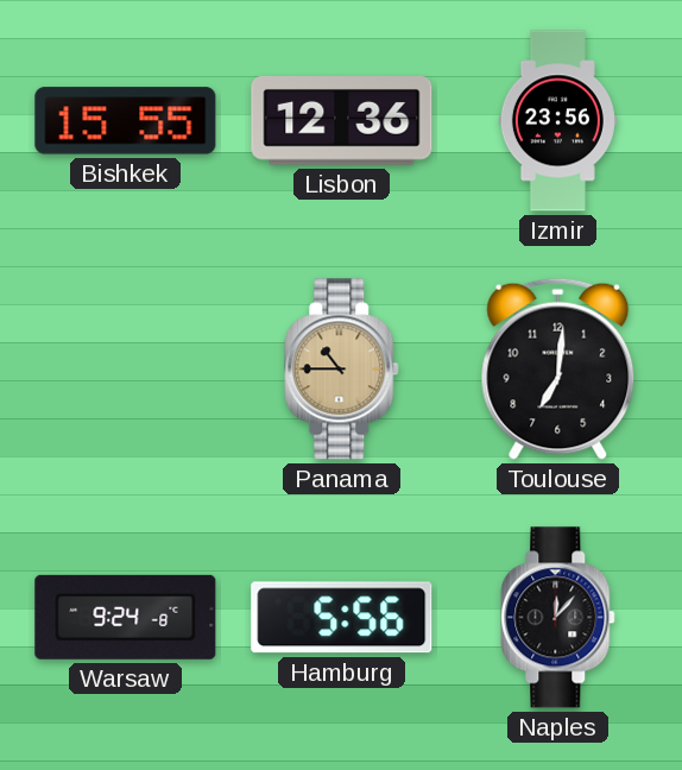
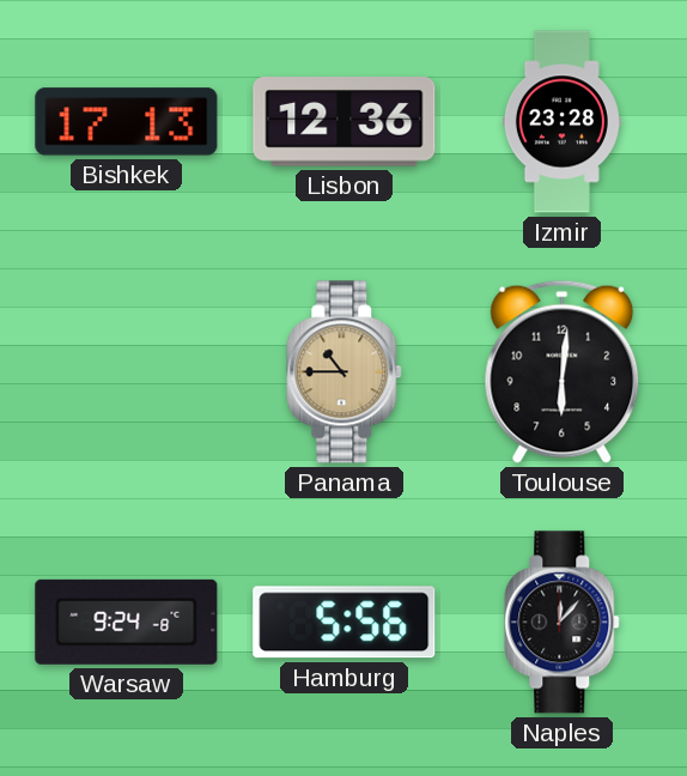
Bishkek: 15:55 -> 17:13
Izmir: 23:56 -> 23:28
Toulouse: 7:01 -> 6:01
